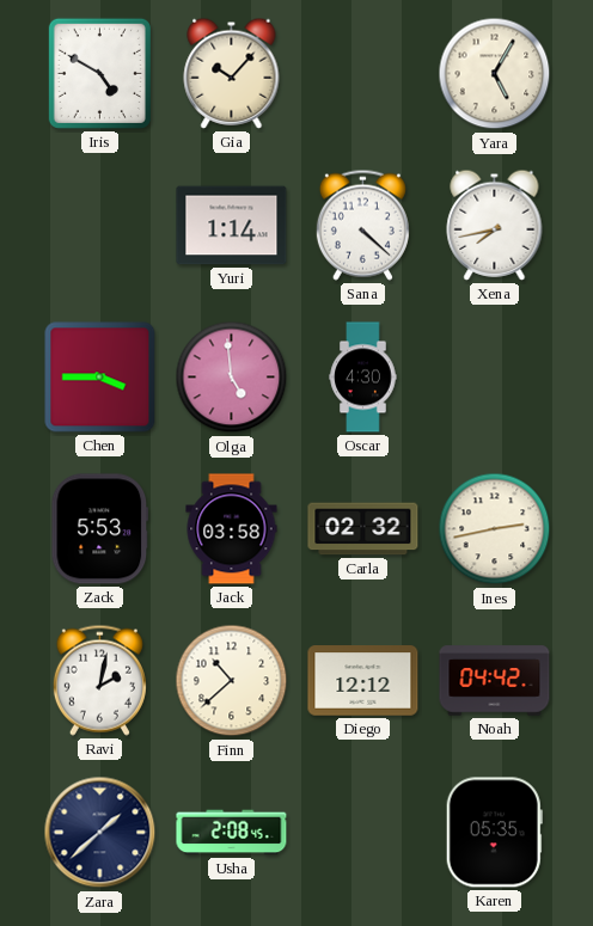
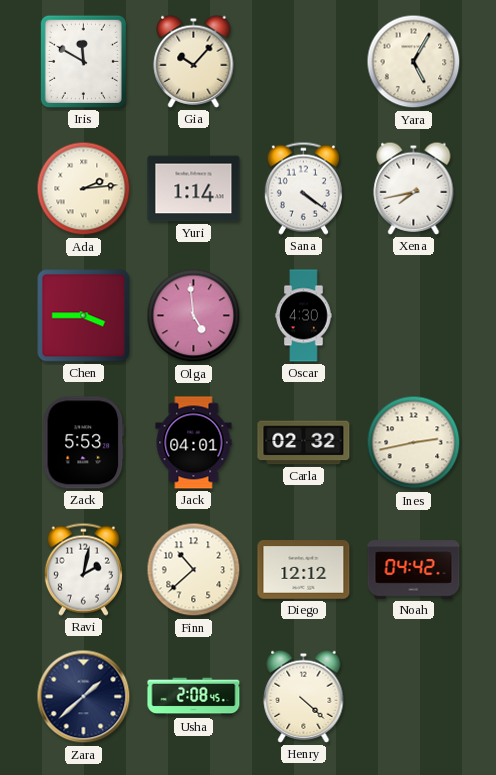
Iris: 4:50 -> 11:50
Ada: none -> 2:14
Sana: 4:22 -> 4:21
Jack: 03:58 -> 04:01
Henry: none -> 4:22
Karen: 05:35 -> none
